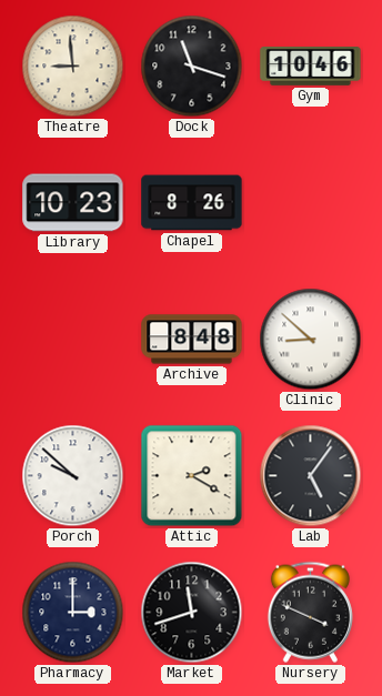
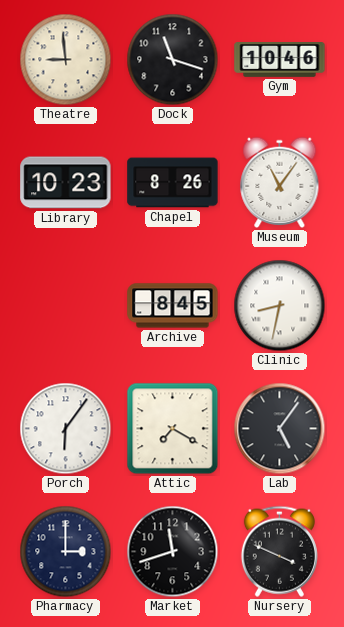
Museum: none -> 11:06
Archive: 8:48 -> 8:45
Clinic: 8:52 -> 8:32
Porch: 9:52 -> 6:06
Attic: 2:20 -> 7:20
